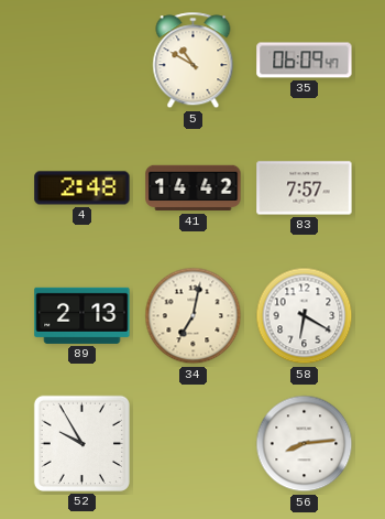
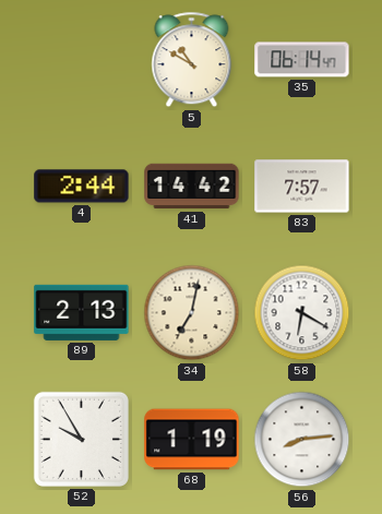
35: 06:09 -> 06:14
4: 2:48 -> 2:44
68: none -> 1:19
